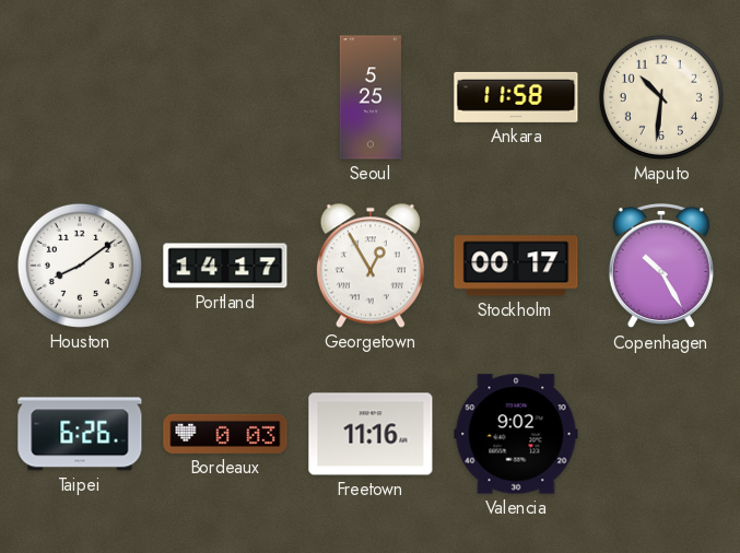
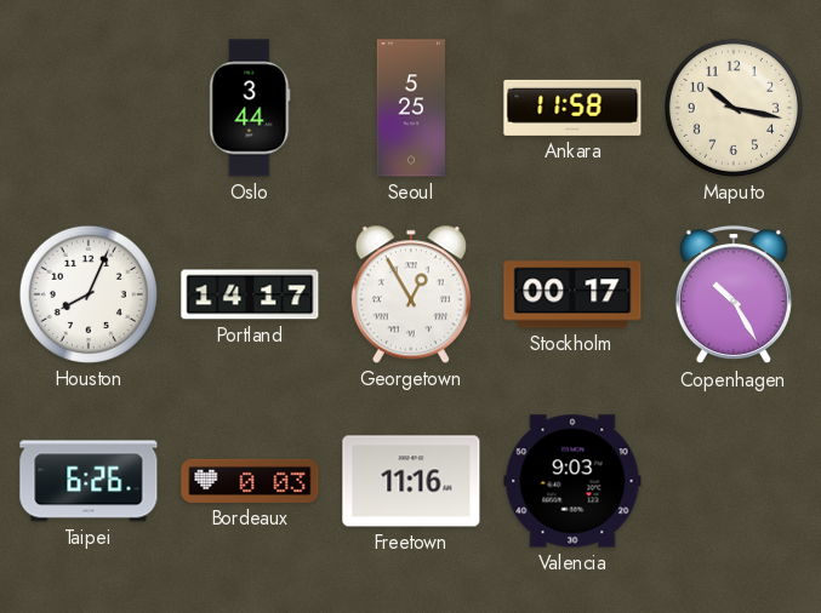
Oslo: none -> 3:44
Maputo: 10:31 -> 10:17
Houston: 8:09 -> 8:04
Valencia: 9:02 -> 9:03
